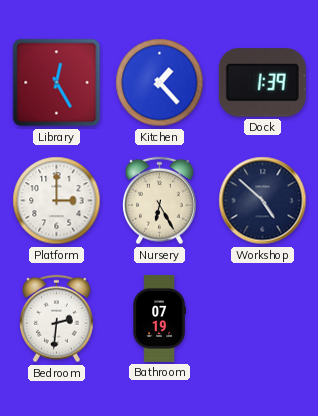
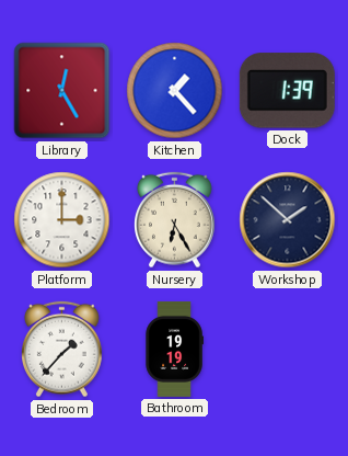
Workshop: 4:52 -> 1:52
Bedroom: 2:31 -> 1:37
Bathroom: 07:19 -> 19:19
